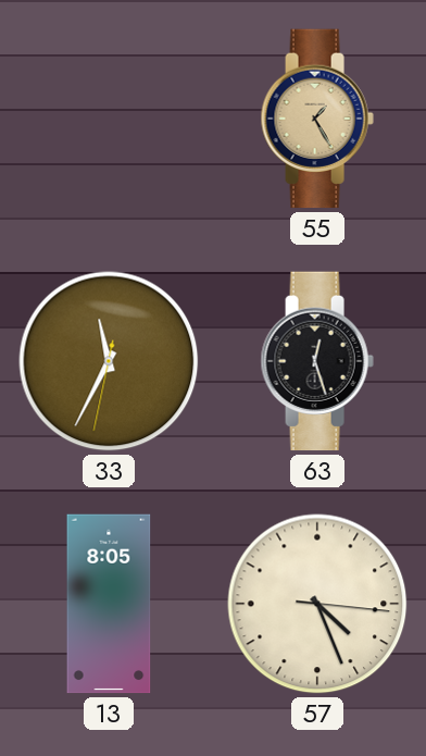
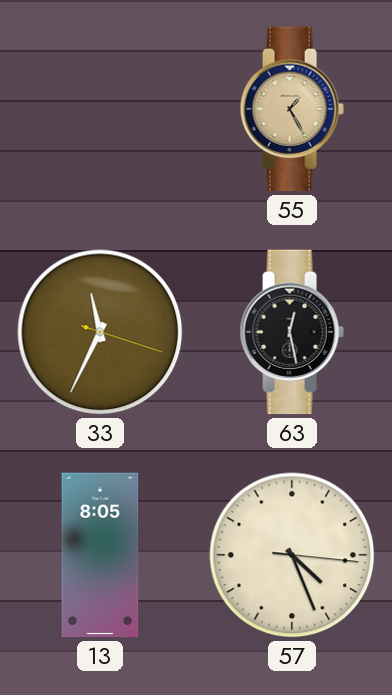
33: 11:34:32 -> 11:34:18
63: 12:27 -> 12:28
